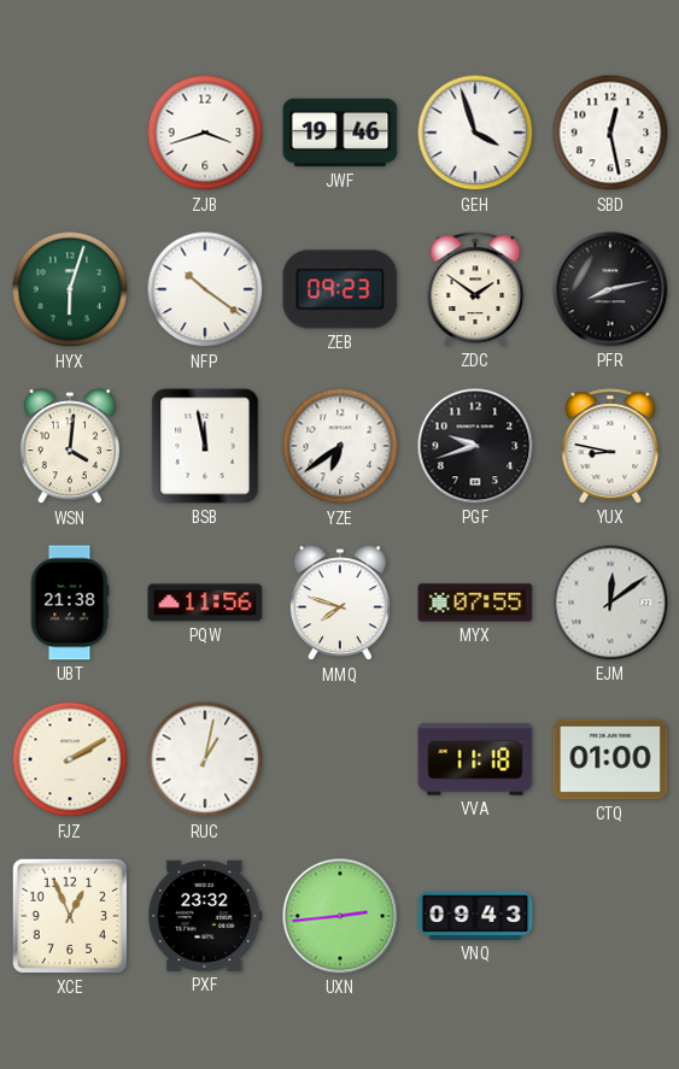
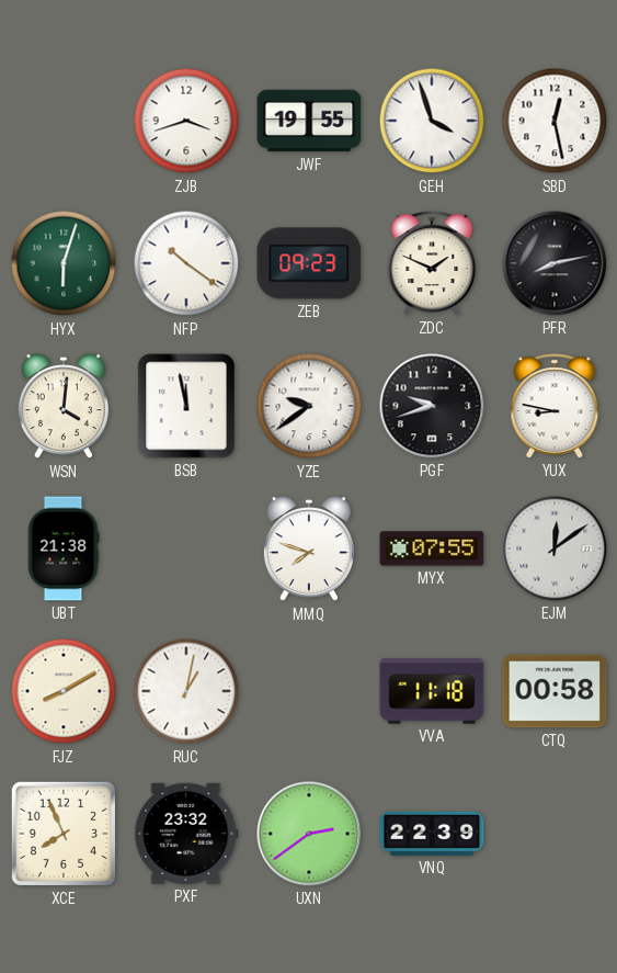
JWF: 19:46 -> 19:55
ZDC: 1:51 -> 1:49
YZE: 6:39 -> 9:39
PQW: 11:56 -> none
FJZ: 2:10 -> 8:10
CTQ: 01:00 -> 00:58
XCE: 12:56 -> 7:56
UXN: 2:44 -> 2:39
VNQ: 09:43 -> 22:39
